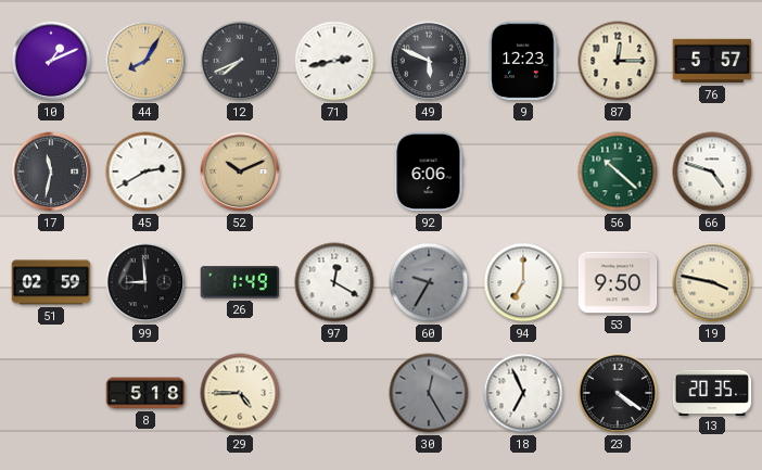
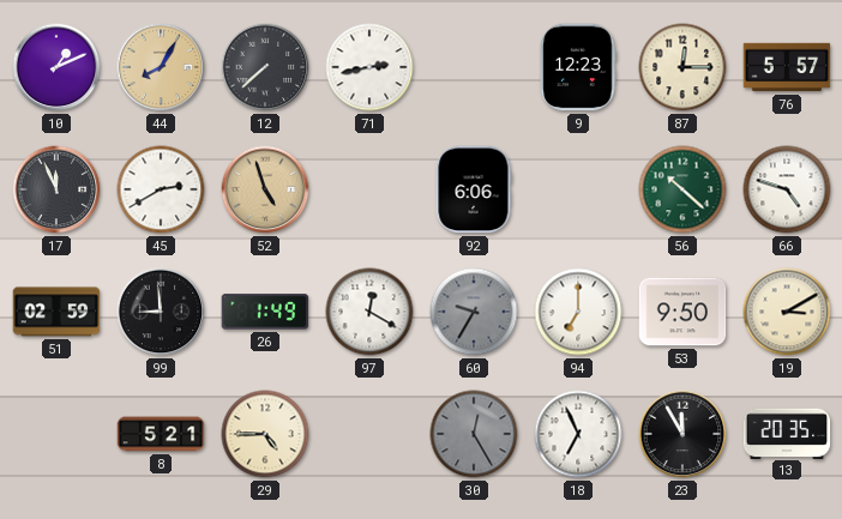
12: 7:41 -> 7:38
49: 5:49 -> none
17: 11:32 -> 11:56
52: 10:11 -> 4:57
19: 3:47 -> 3:10
8: 5:18 -> 5:21
23: 4:21 -> 11:55
